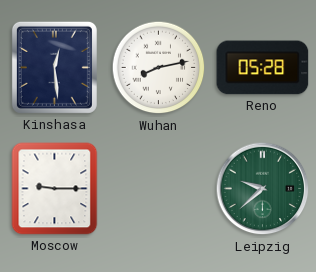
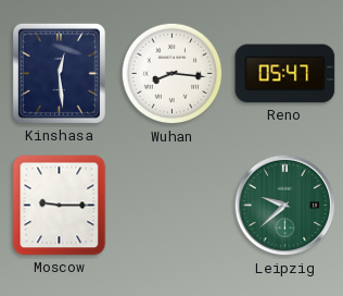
Wuhan: 8:13 -> 8:16
Reno: 05:28 -> 05:47
